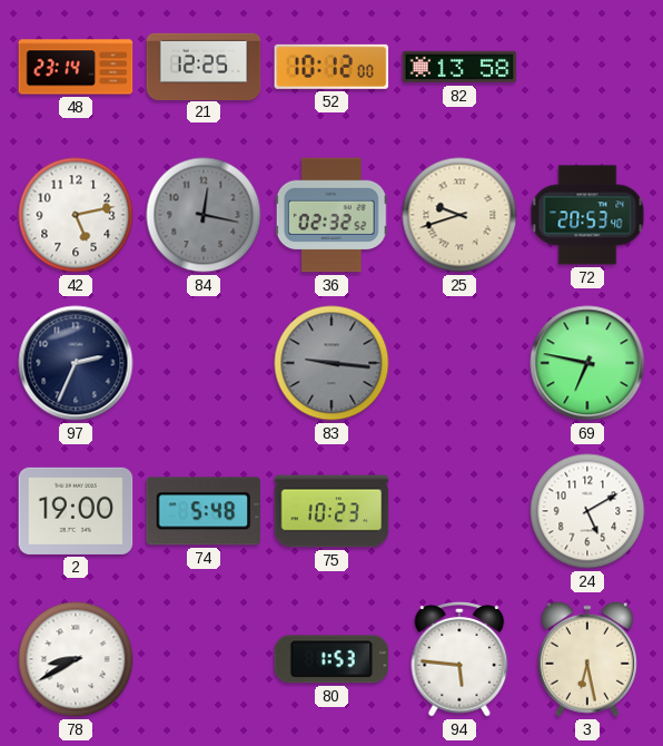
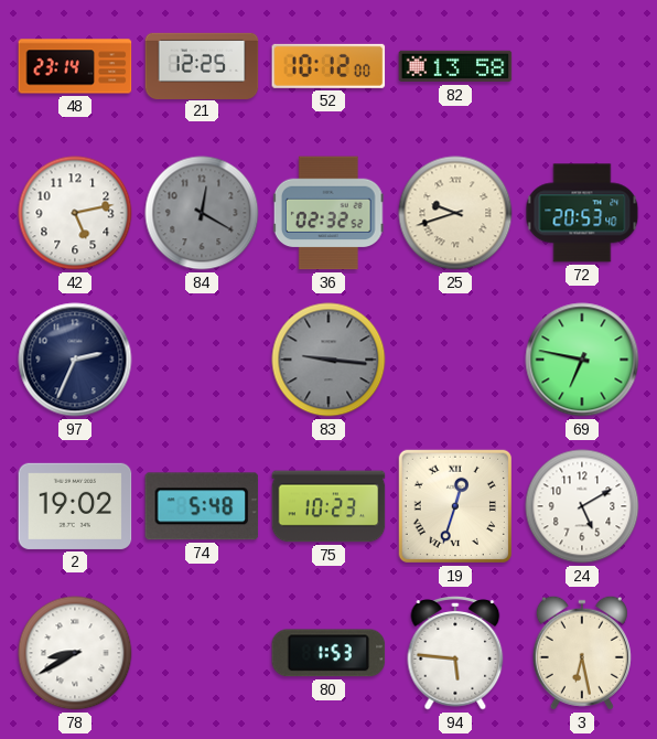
84: 12:17 -> 12:20
2: 19:00 -> 19:02
19: none -> 12:33
